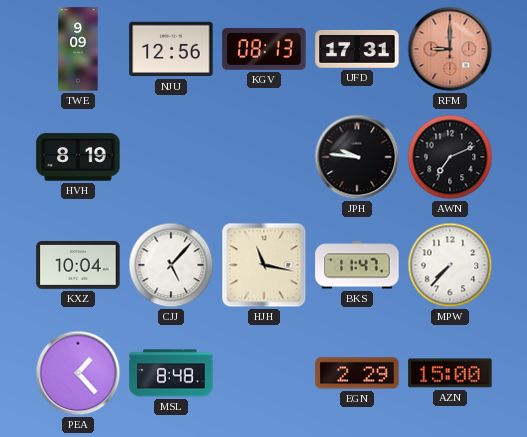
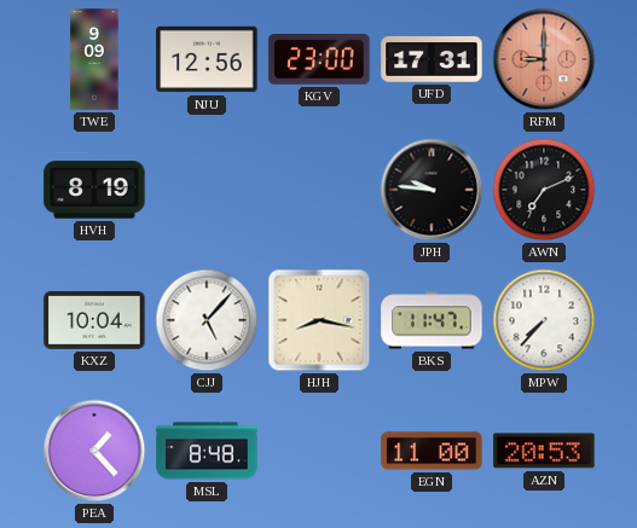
KGV: 08:13 -> 23:00
HJH: 11:17 -> 8:17
EGN: 2:29 -> 11:00
AZN: 15:00 -> 20:53
